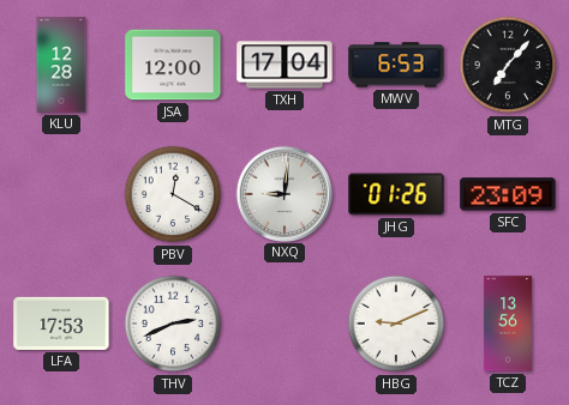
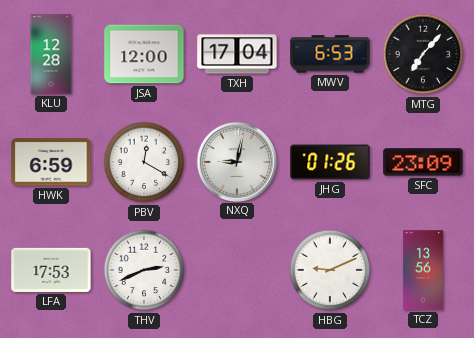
HWK: none -> 6:59
NXQ: 9:01 -> 9:02
